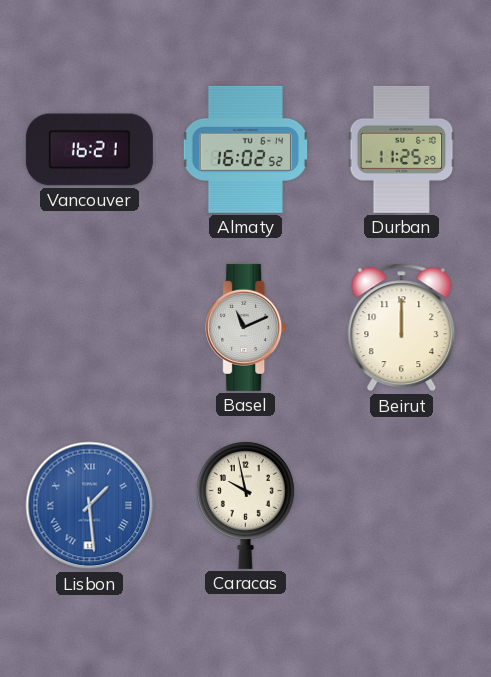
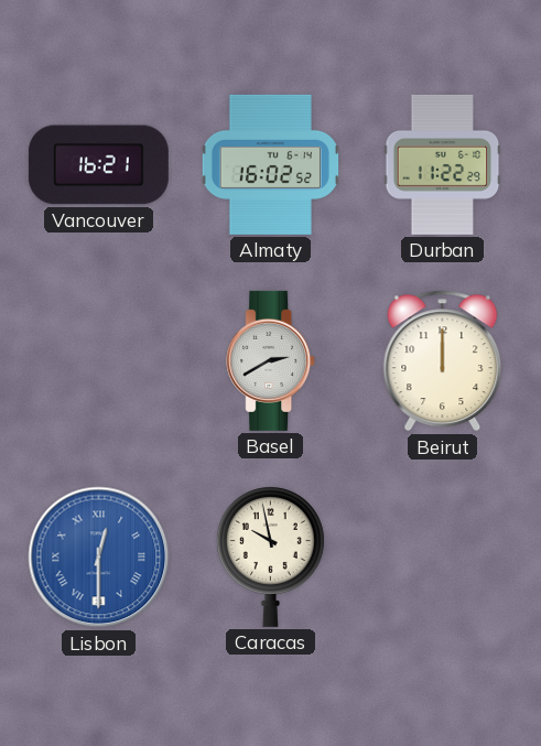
Durban: 11:25 -> 11:22
Basel: 11:11 -> 2:40
Lisbon: 1:29 -> 12:30
